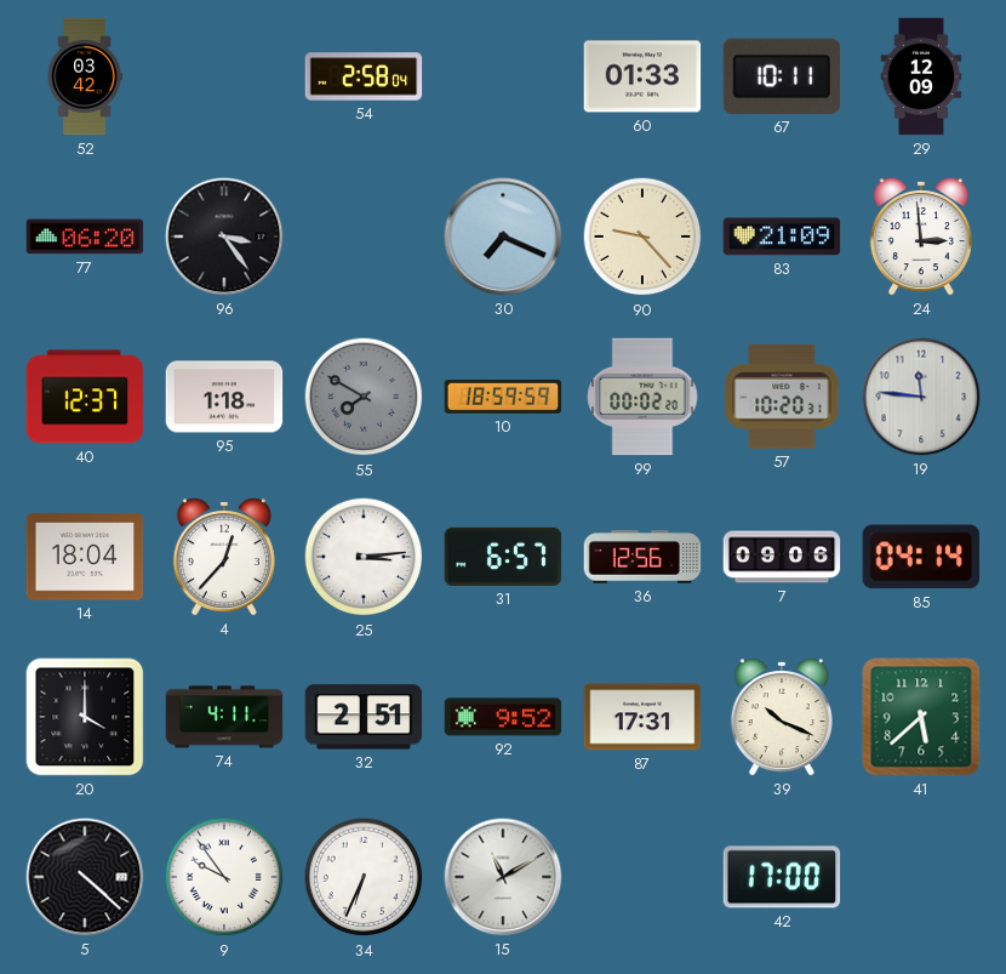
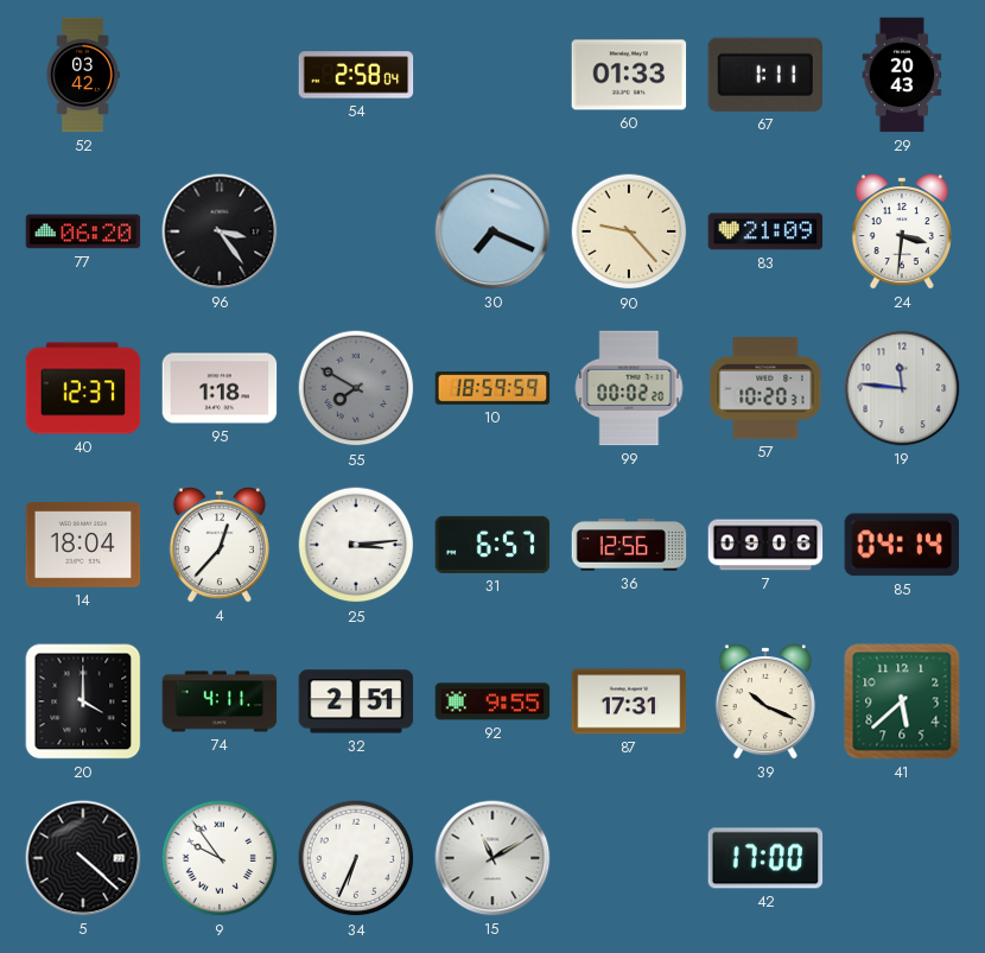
67: 10:11 -> 1:11
29: 12:09 -> 20:43
24: 2:59 -> 3:31
92: 9:52 -> 9:55
